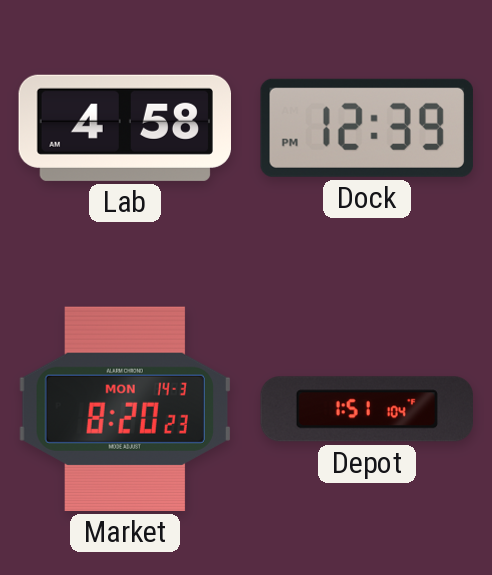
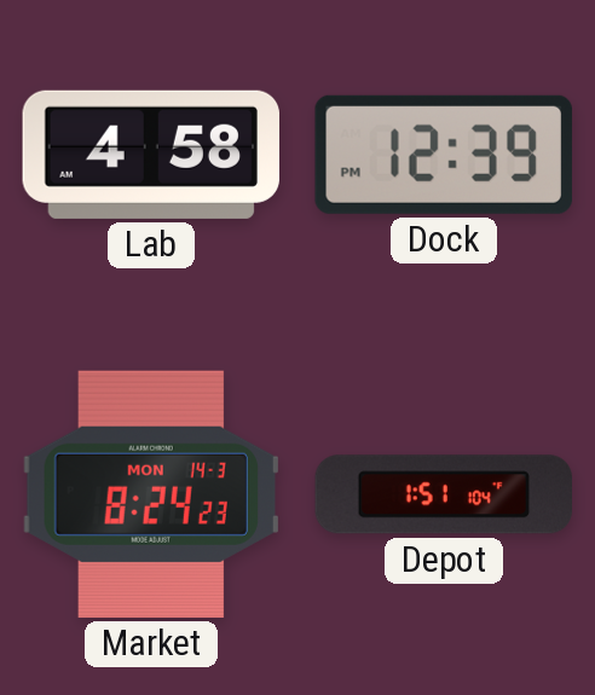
Market: 8:20 -> 8:24
